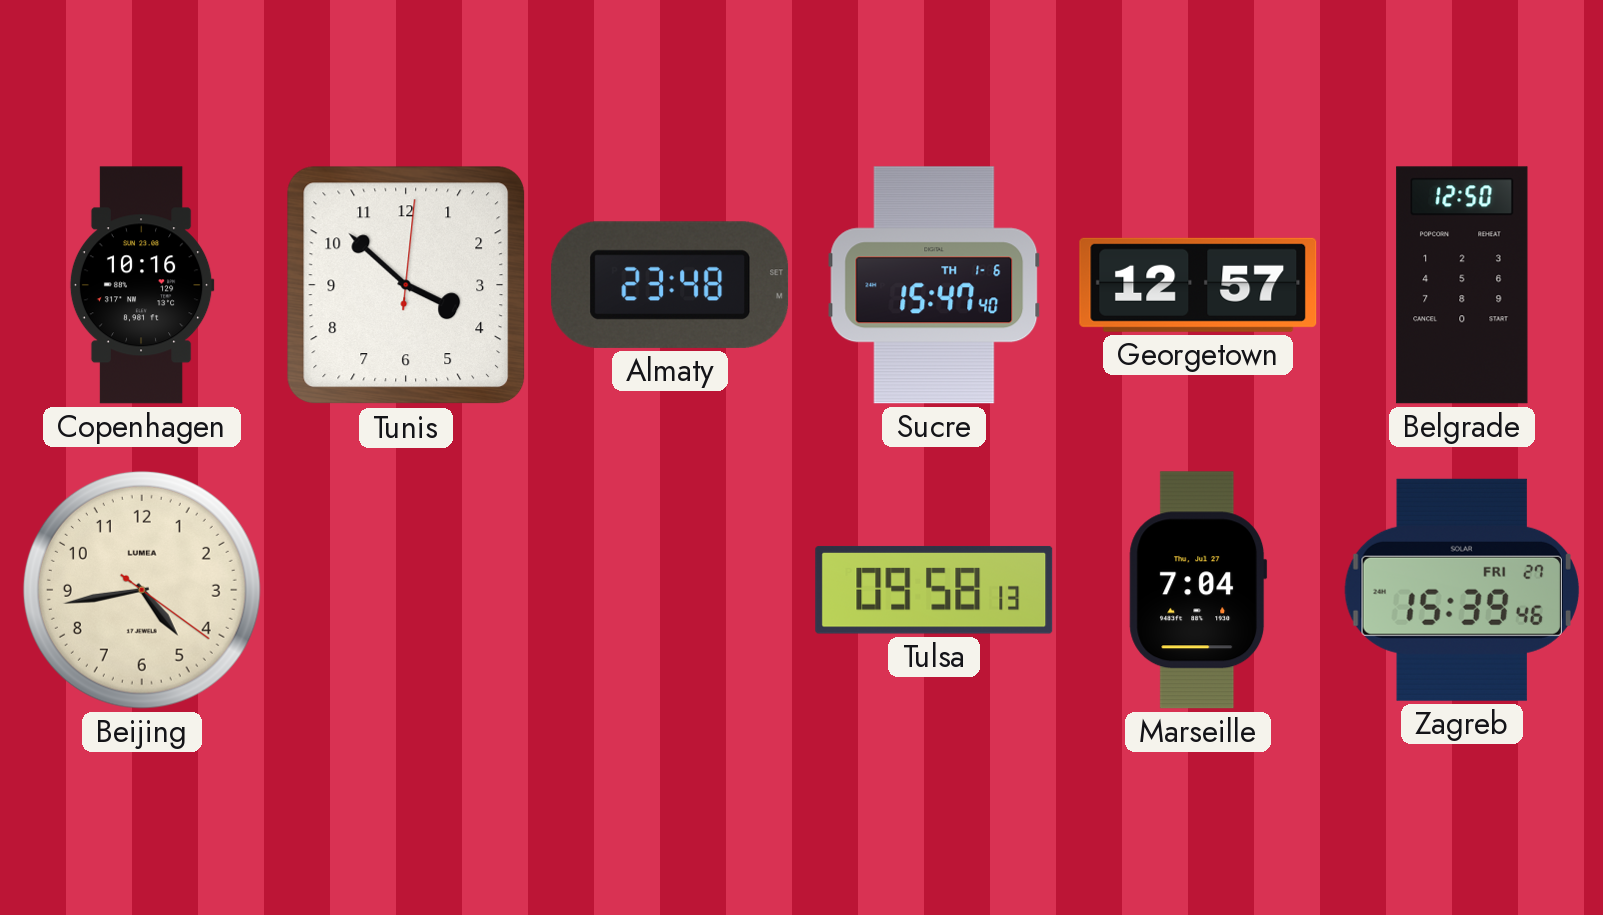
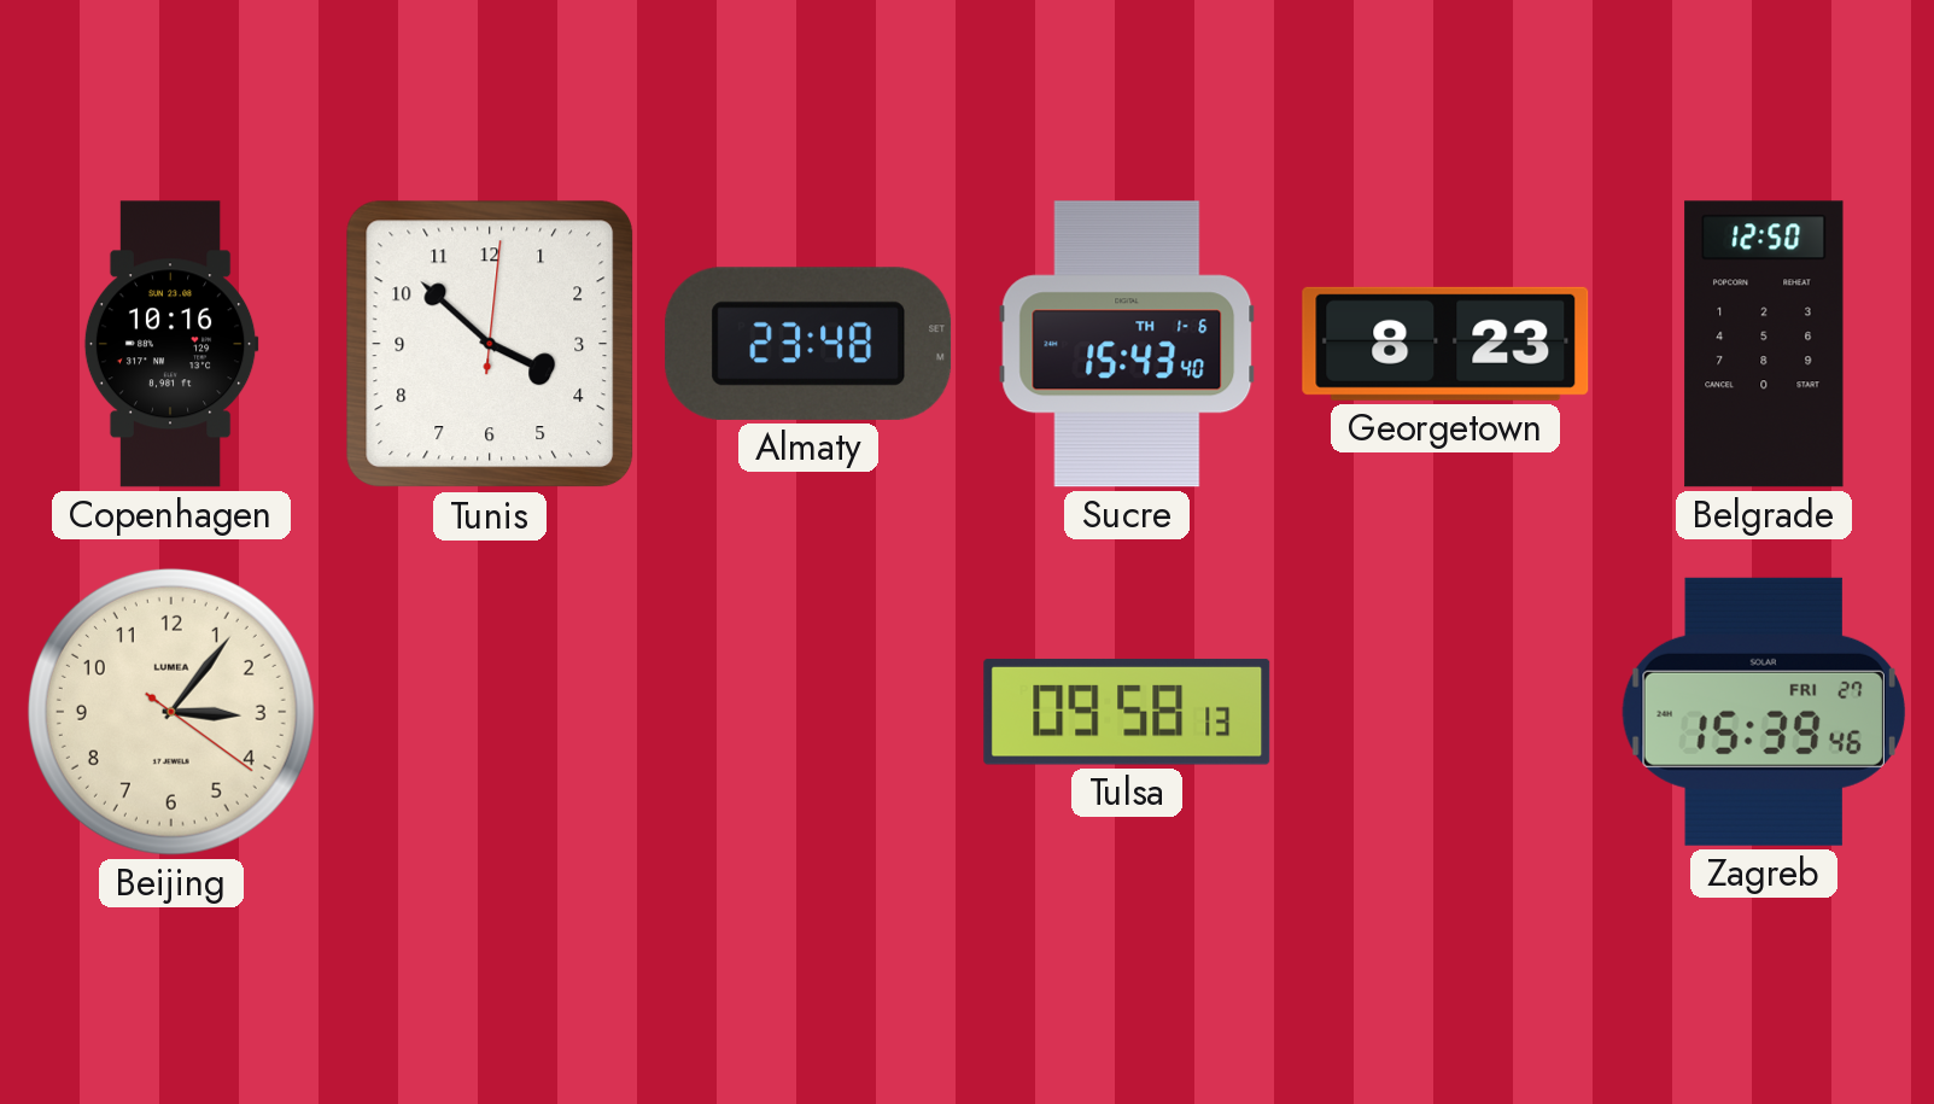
Sucre: 15:47 -> 15:43
Georgetown: 12:57 -> 8:23
Beijing: 4:43 -> 3:06
Marseille: 7:04 -> none
